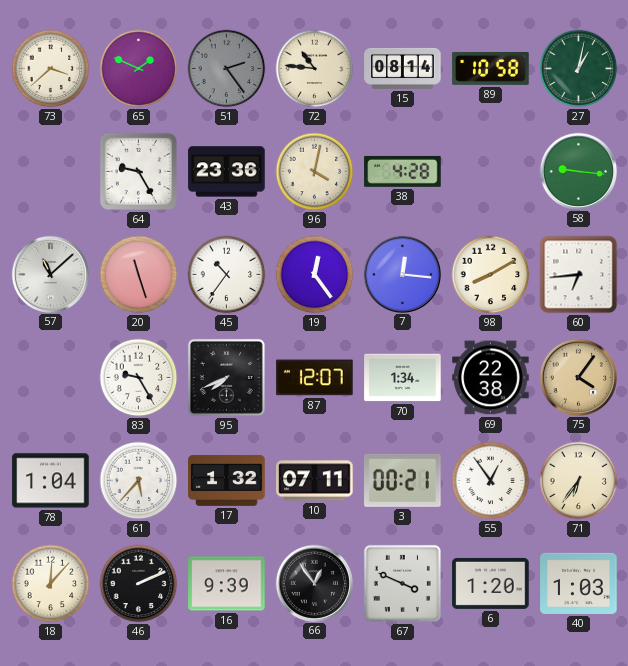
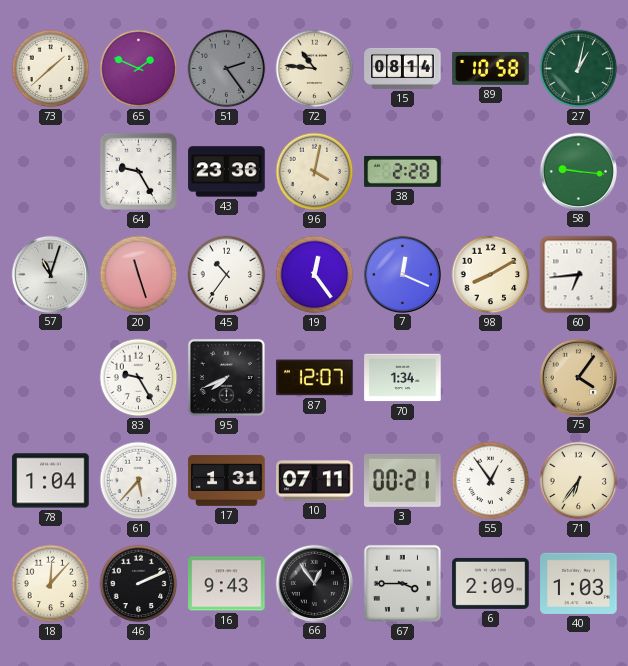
73: 3:38 -> 1:38
38: 4:28 -> 2:28
57: 11:08 -> 11:03
7: 12:16 -> 12:19
69: 22:38 -> none
17: 1:32 -> 1:31
16: 9:39 -> 9:43
67: 3:49 -> 3:45
6: 1:20 -> 2:09
